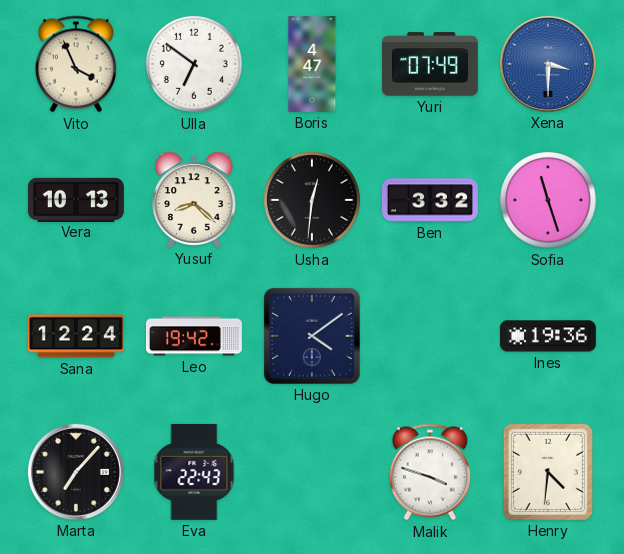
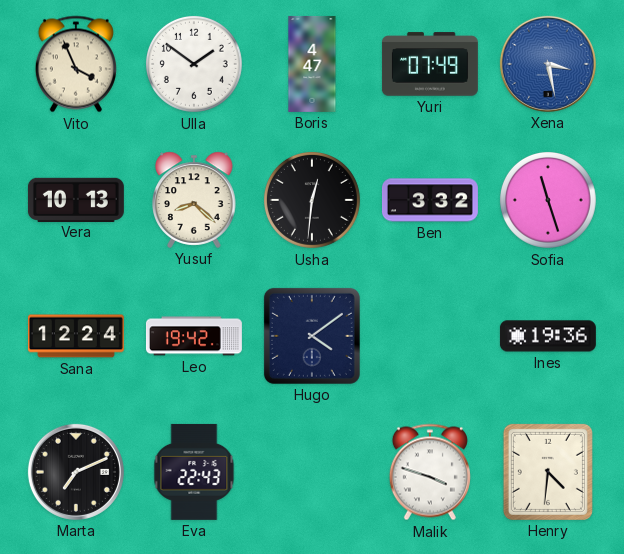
Ulla: 6:51 -> 1:51
Xena: 3:30 -> 3:28
Marta: 7:07 -> 7:11
